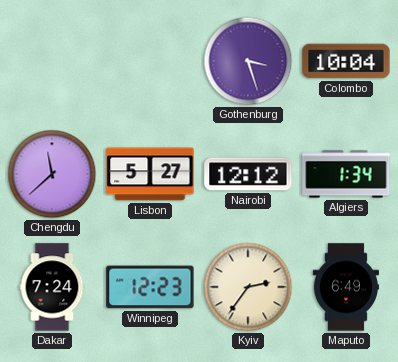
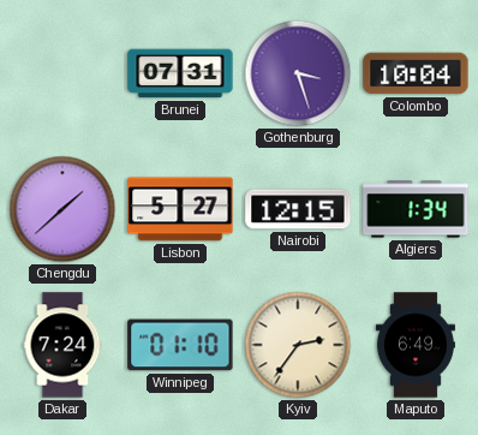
Brunei: none -> 07:31
Chengdu: 11:38 -> 1:38
Nairobi: 12:12 -> 12:15
Winnipeg: 12:23 -> 01:10
